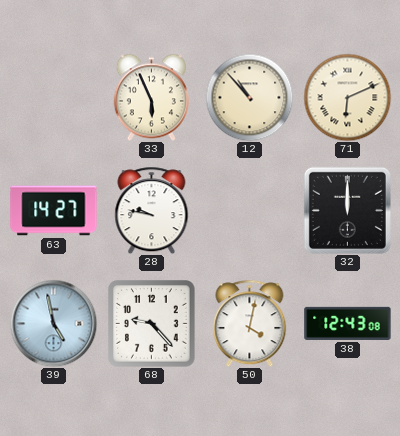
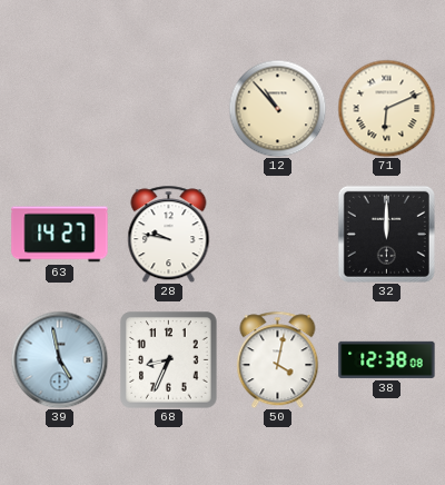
33: 5:56 -> none
68: 9:23 -> 8:34
38: 12:43 -> 12:38
